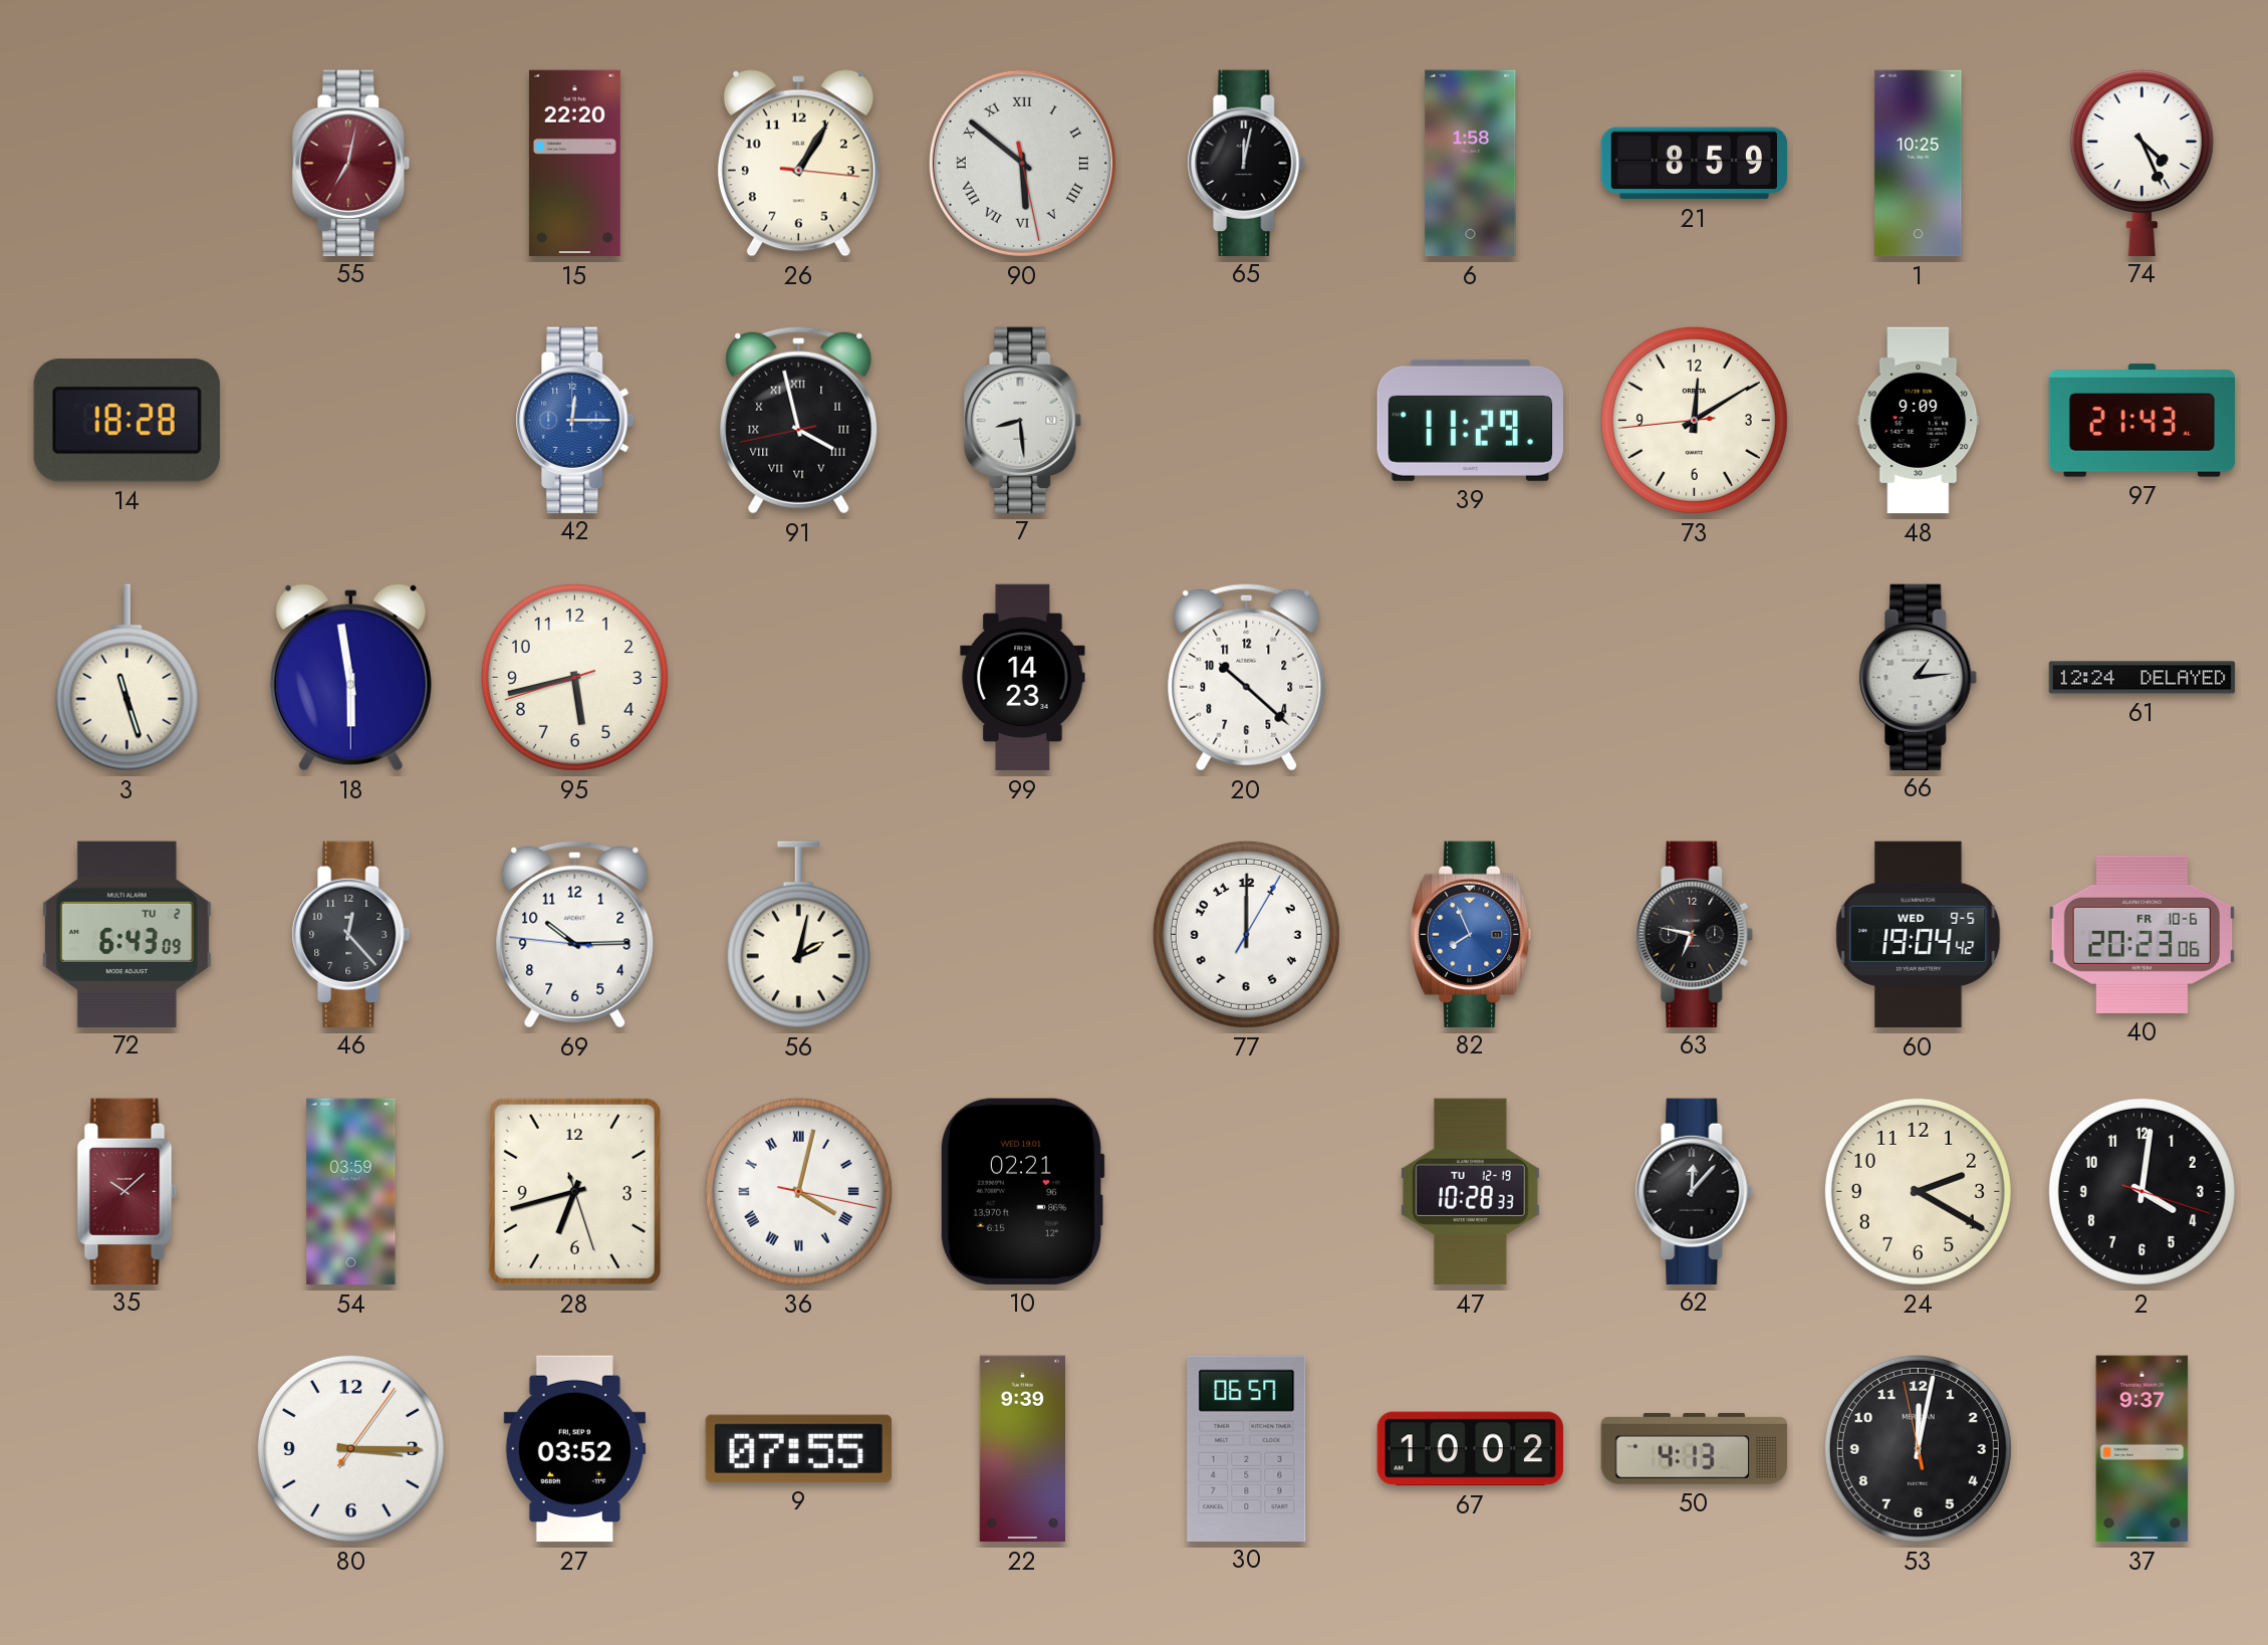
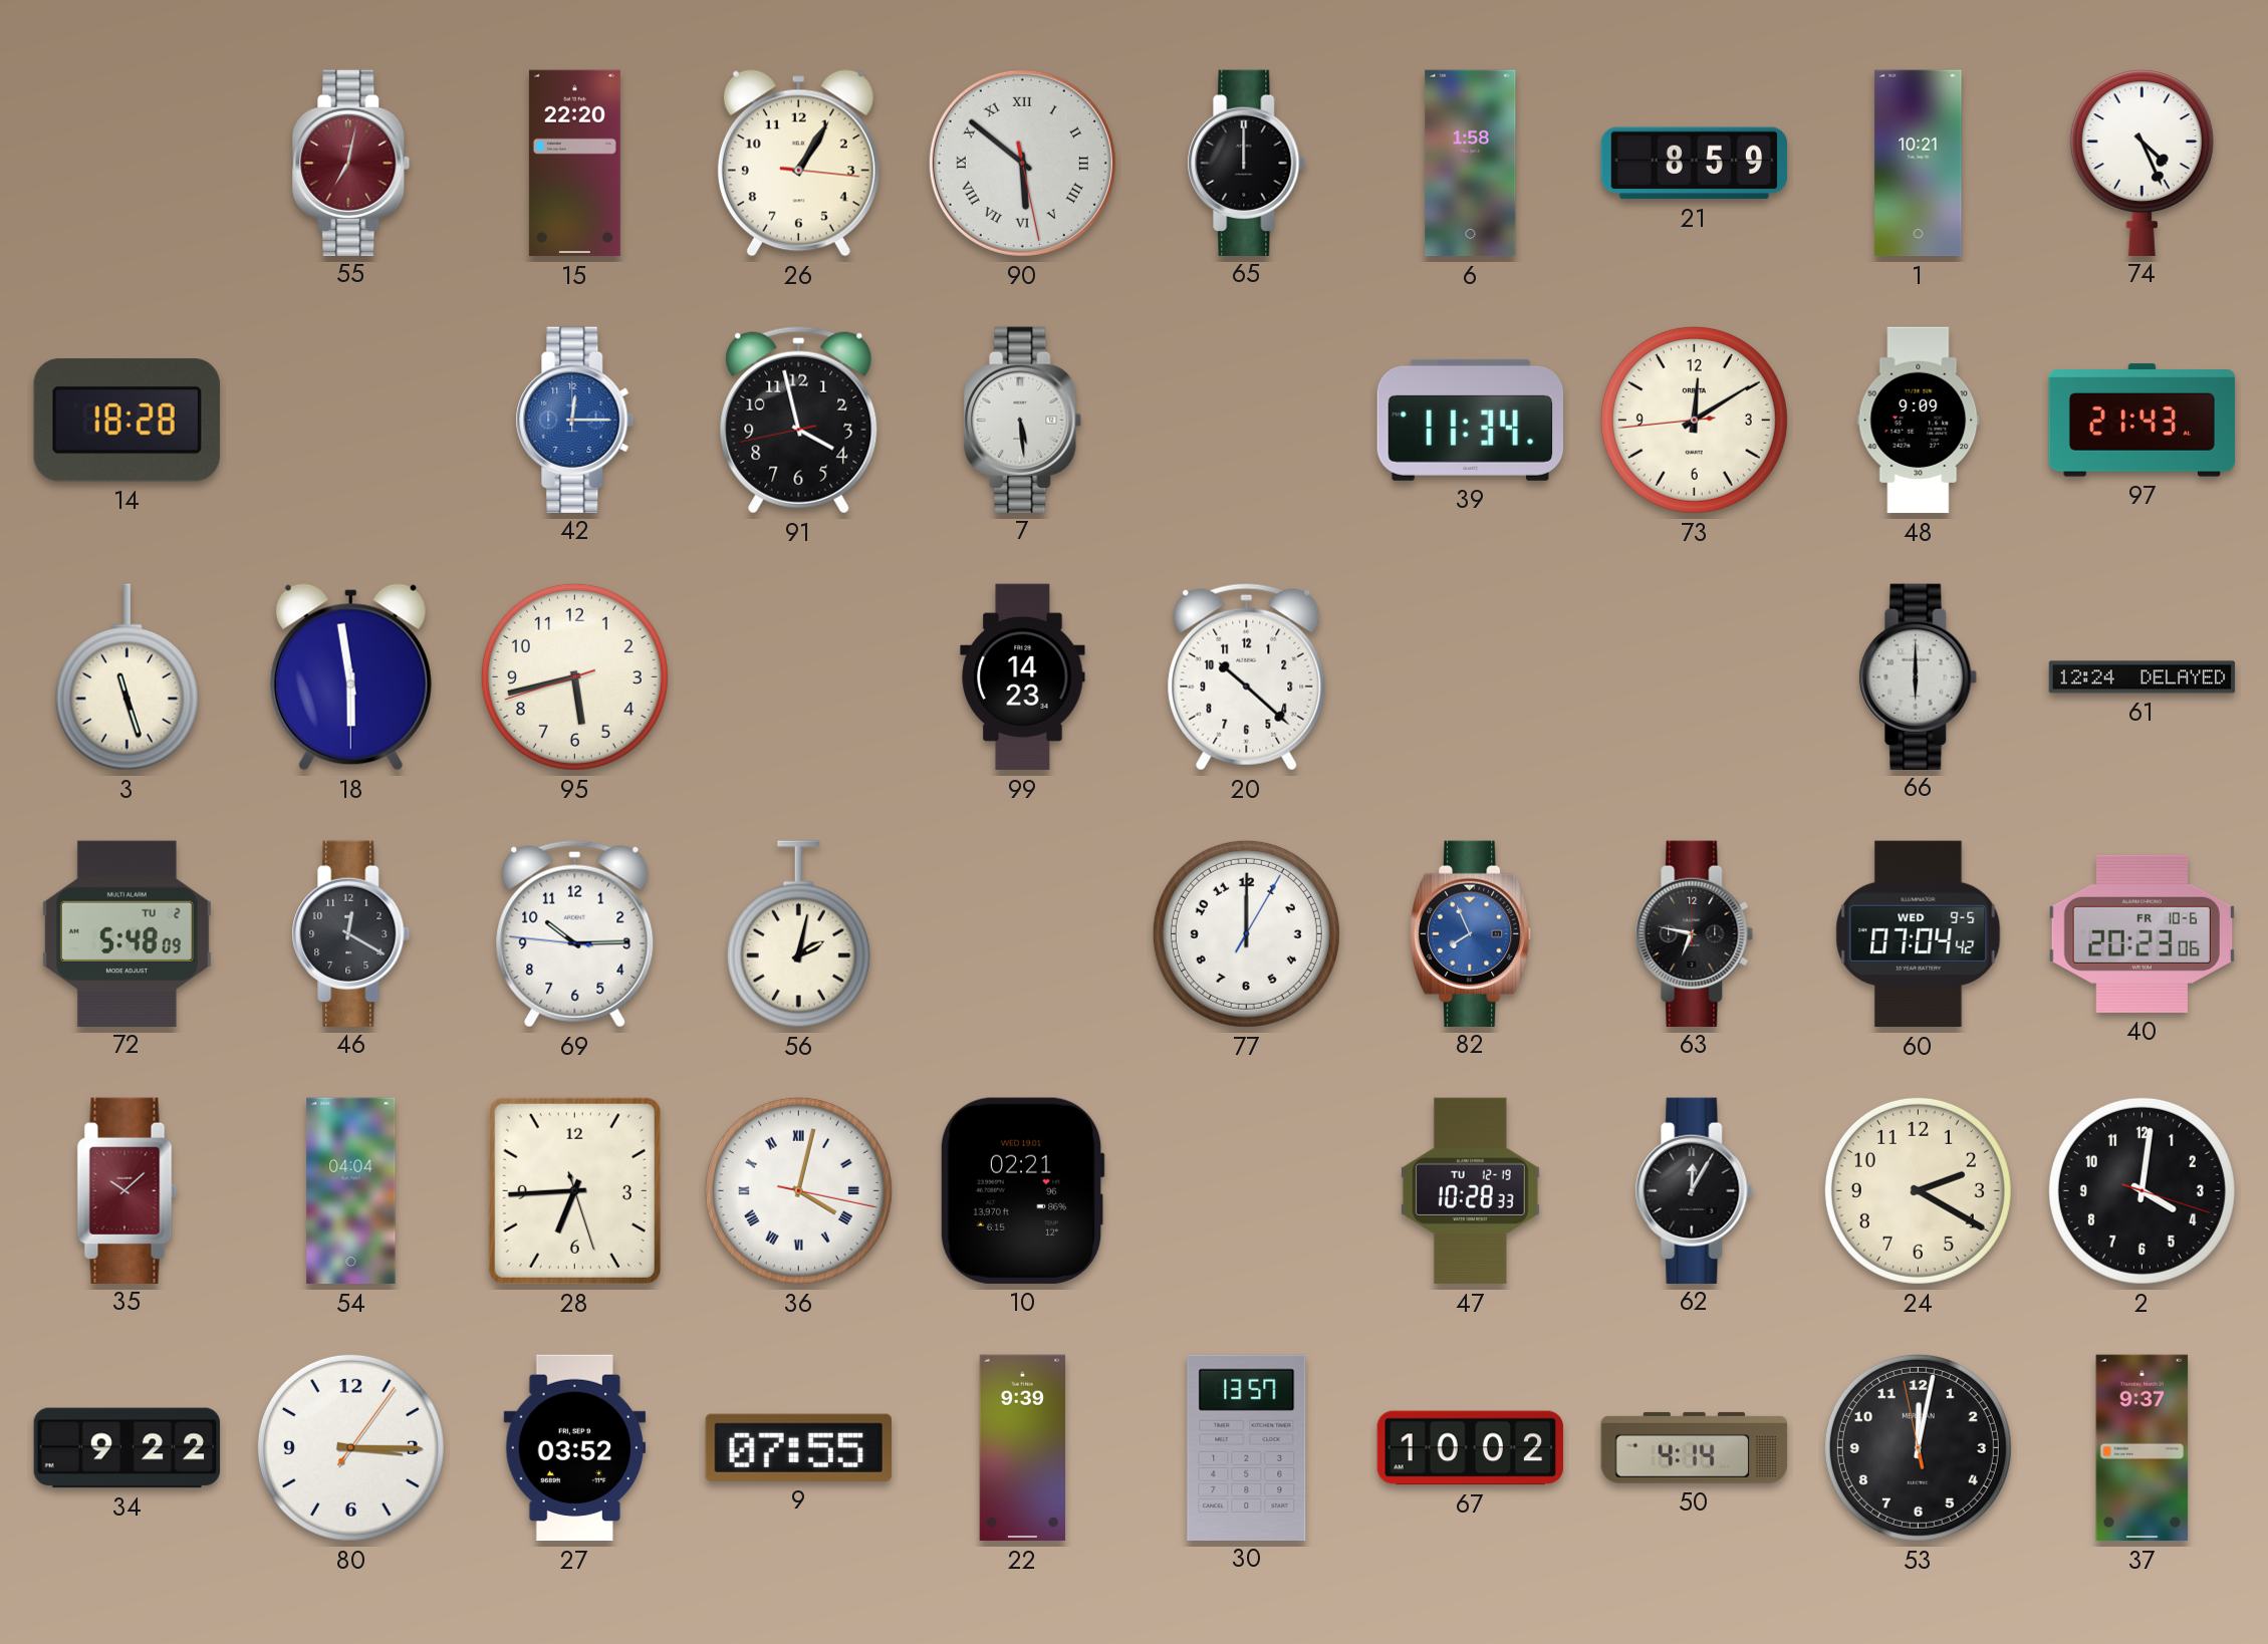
65: 12:02 -> 12:00
1: 10:25 -> 10:21
91 numerals: Roman -> Arabic
7: 8:29 -> 5:29
39: 11:29 -> 11:34
66: 1:14 -> 6:00
72: 6:43 -> 5:48
46: 12:23 -> 12:20
60: 19:04 -> 07:04
54: 03:59 -> 04:04
28: 6:42 -> 6:44
62: 12:07 -> 12:05
34: none -> 9:22
30: 06:57 -> 13:57
50: 4:13 -> 4:14
